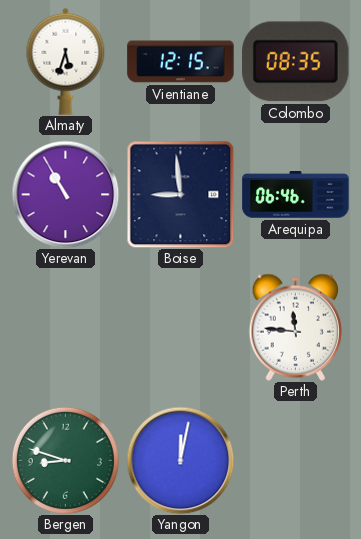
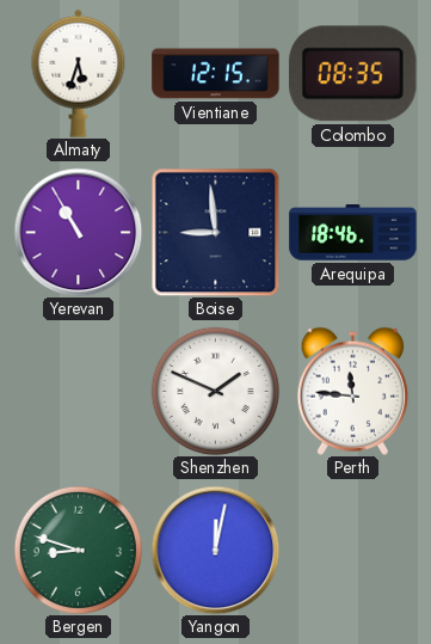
Arequipa: 06:46 -> 18:46
Shenzhen: none -> 1:49
